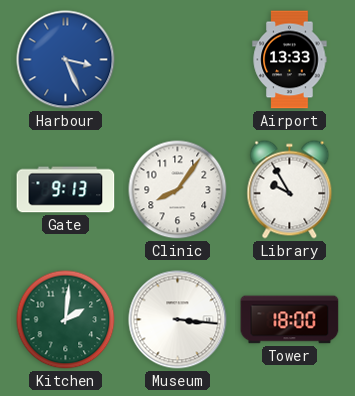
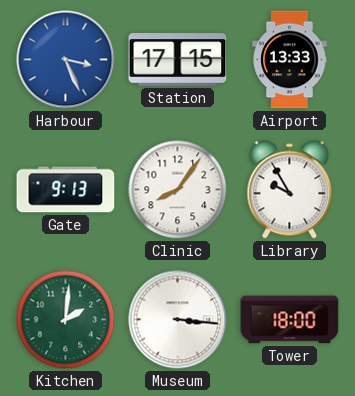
Station: none -> 17:15
